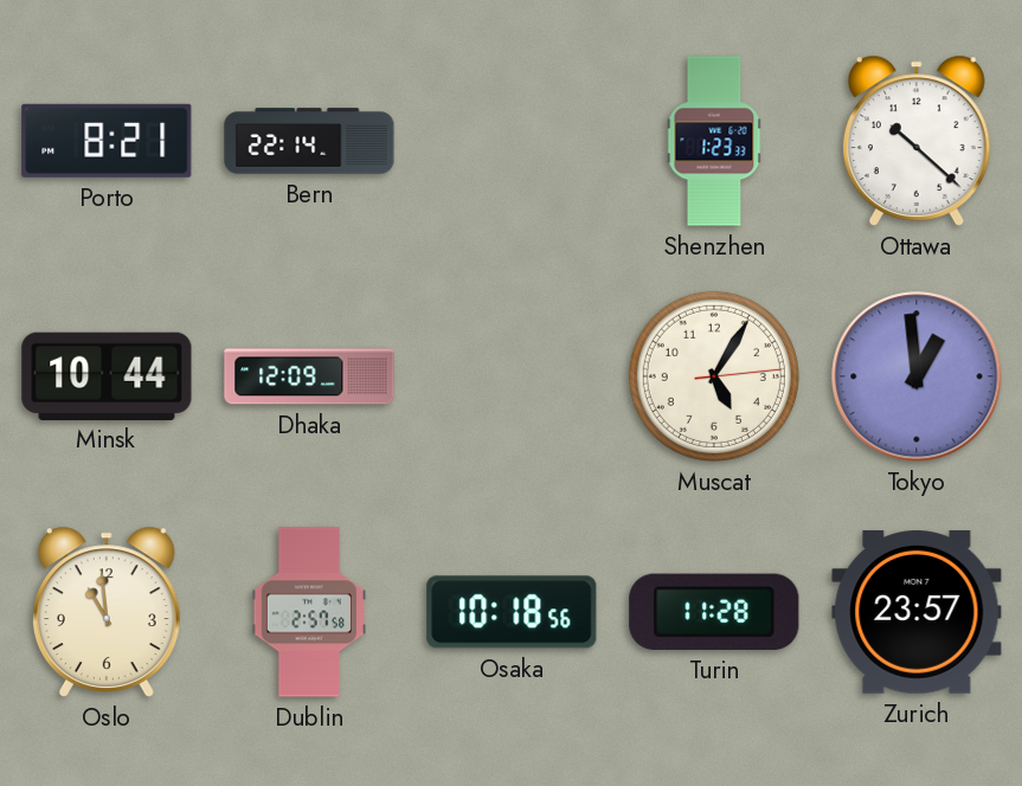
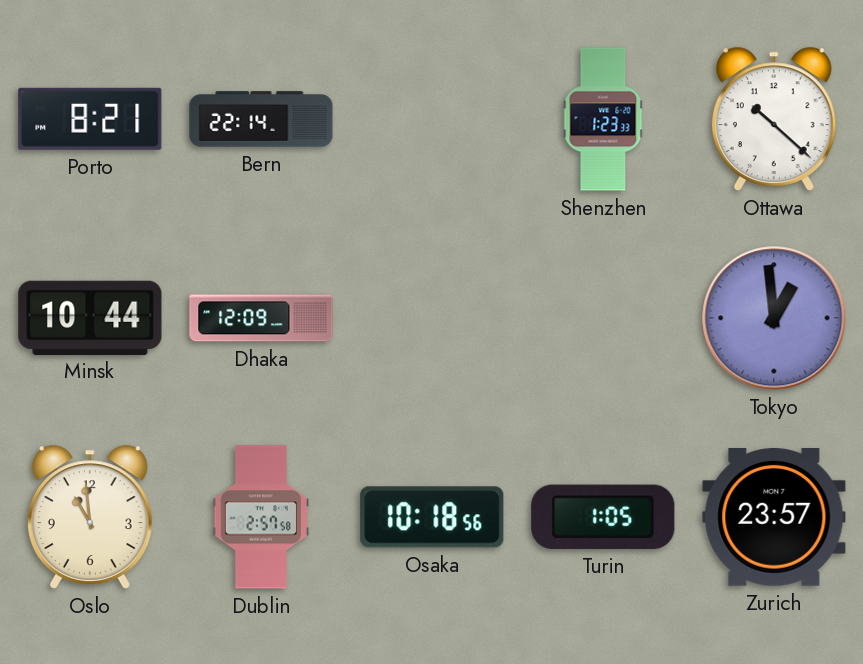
Muscat: 5:05 -> none
Turin: 11:28 -> 1:05
